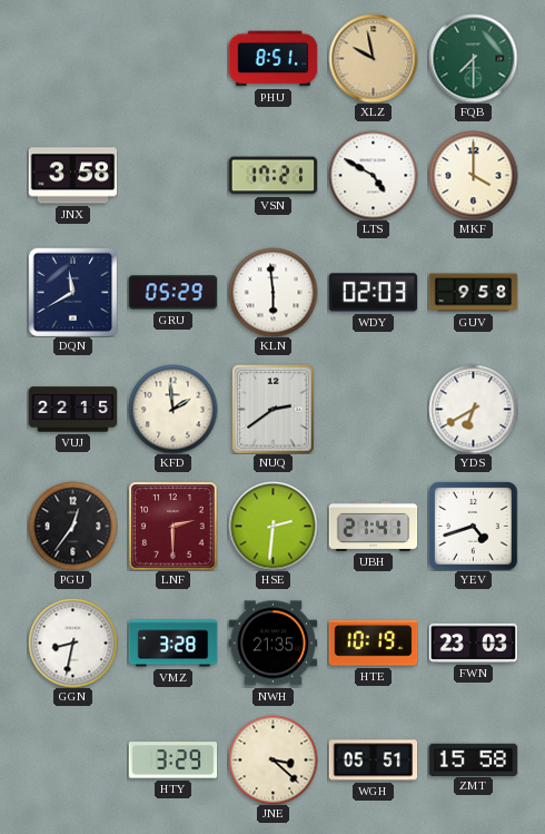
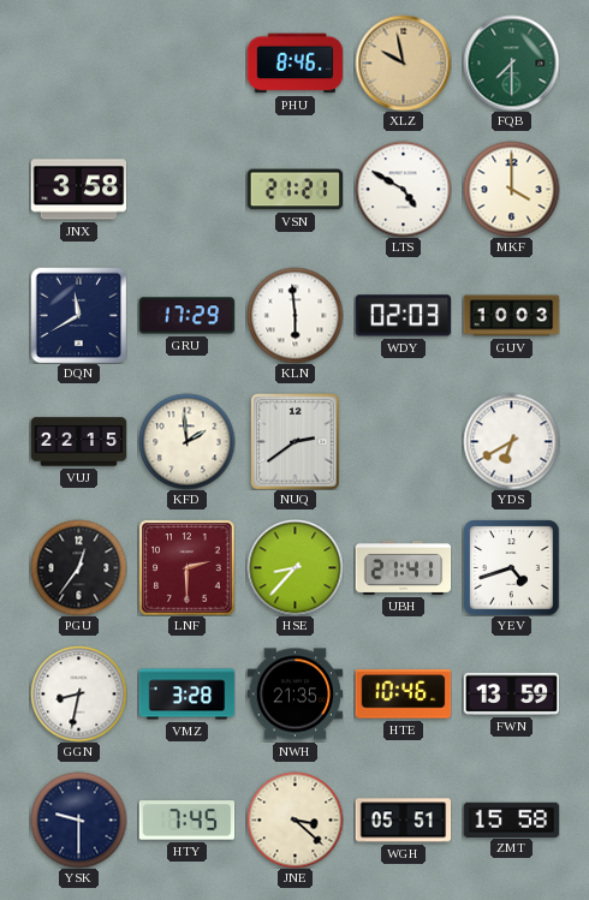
PHU: 8:51 -> 8:46
VSN: 17:21 -> 21:21
GRU: 05:29 -> 17:29
GUV: 9:58 -> 10:03
HSE: 2:31 -> 8:37
HTE: 10:19 -> 10:46
FWN: 23:03 -> 13:59
YSK: none -> 9:30
HTY: 3:29 -> 7:45
